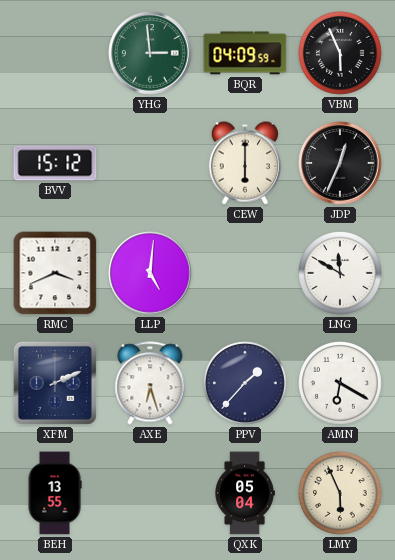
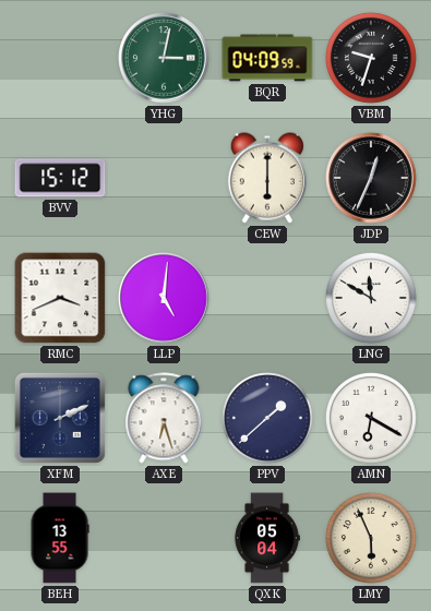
YHG: 2:59 -> 3:02
VBM: 5:56 -> 9:33
PPV: 1:37 -> 1:38
